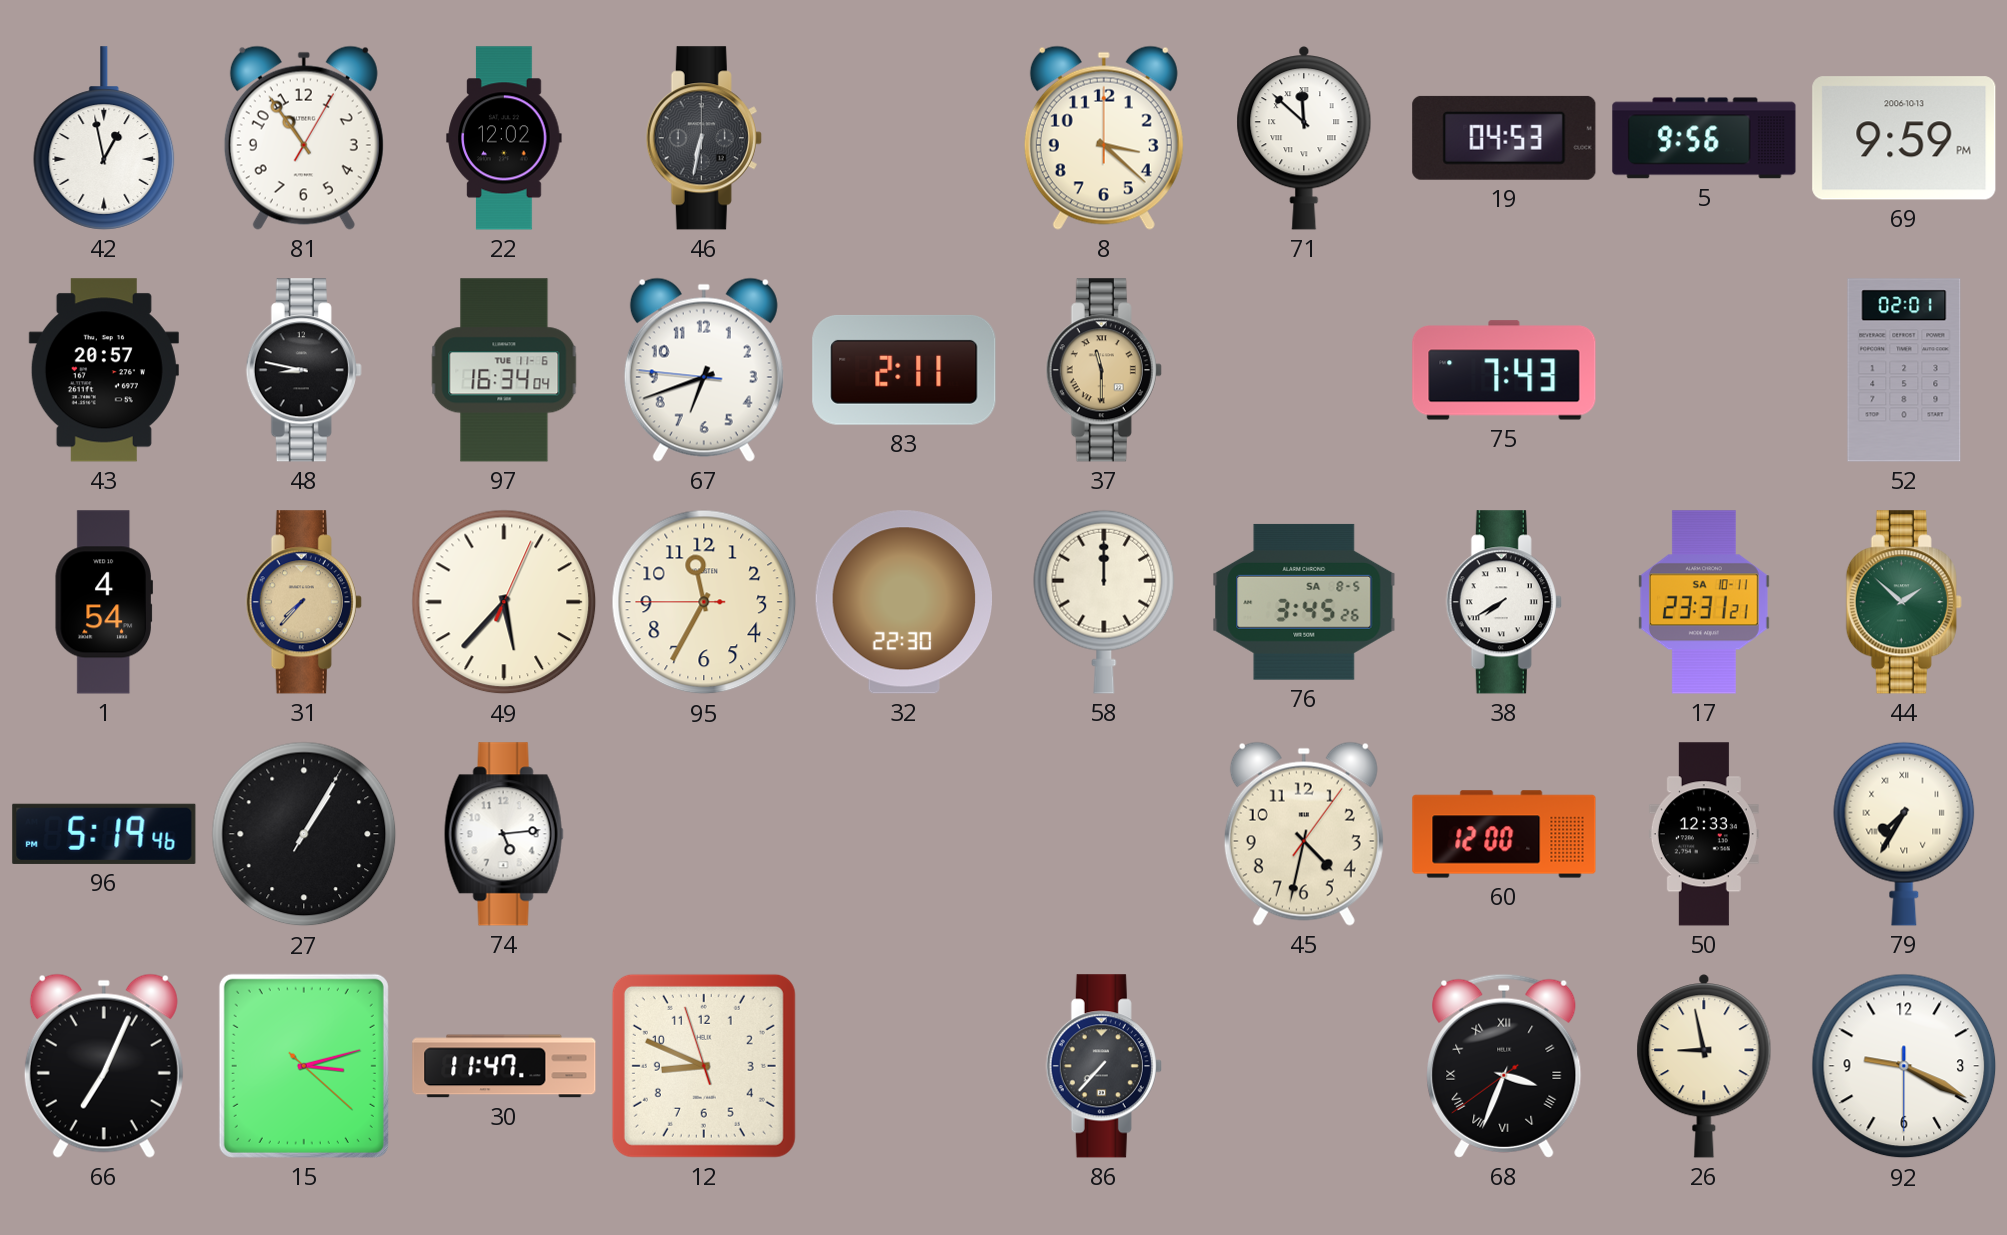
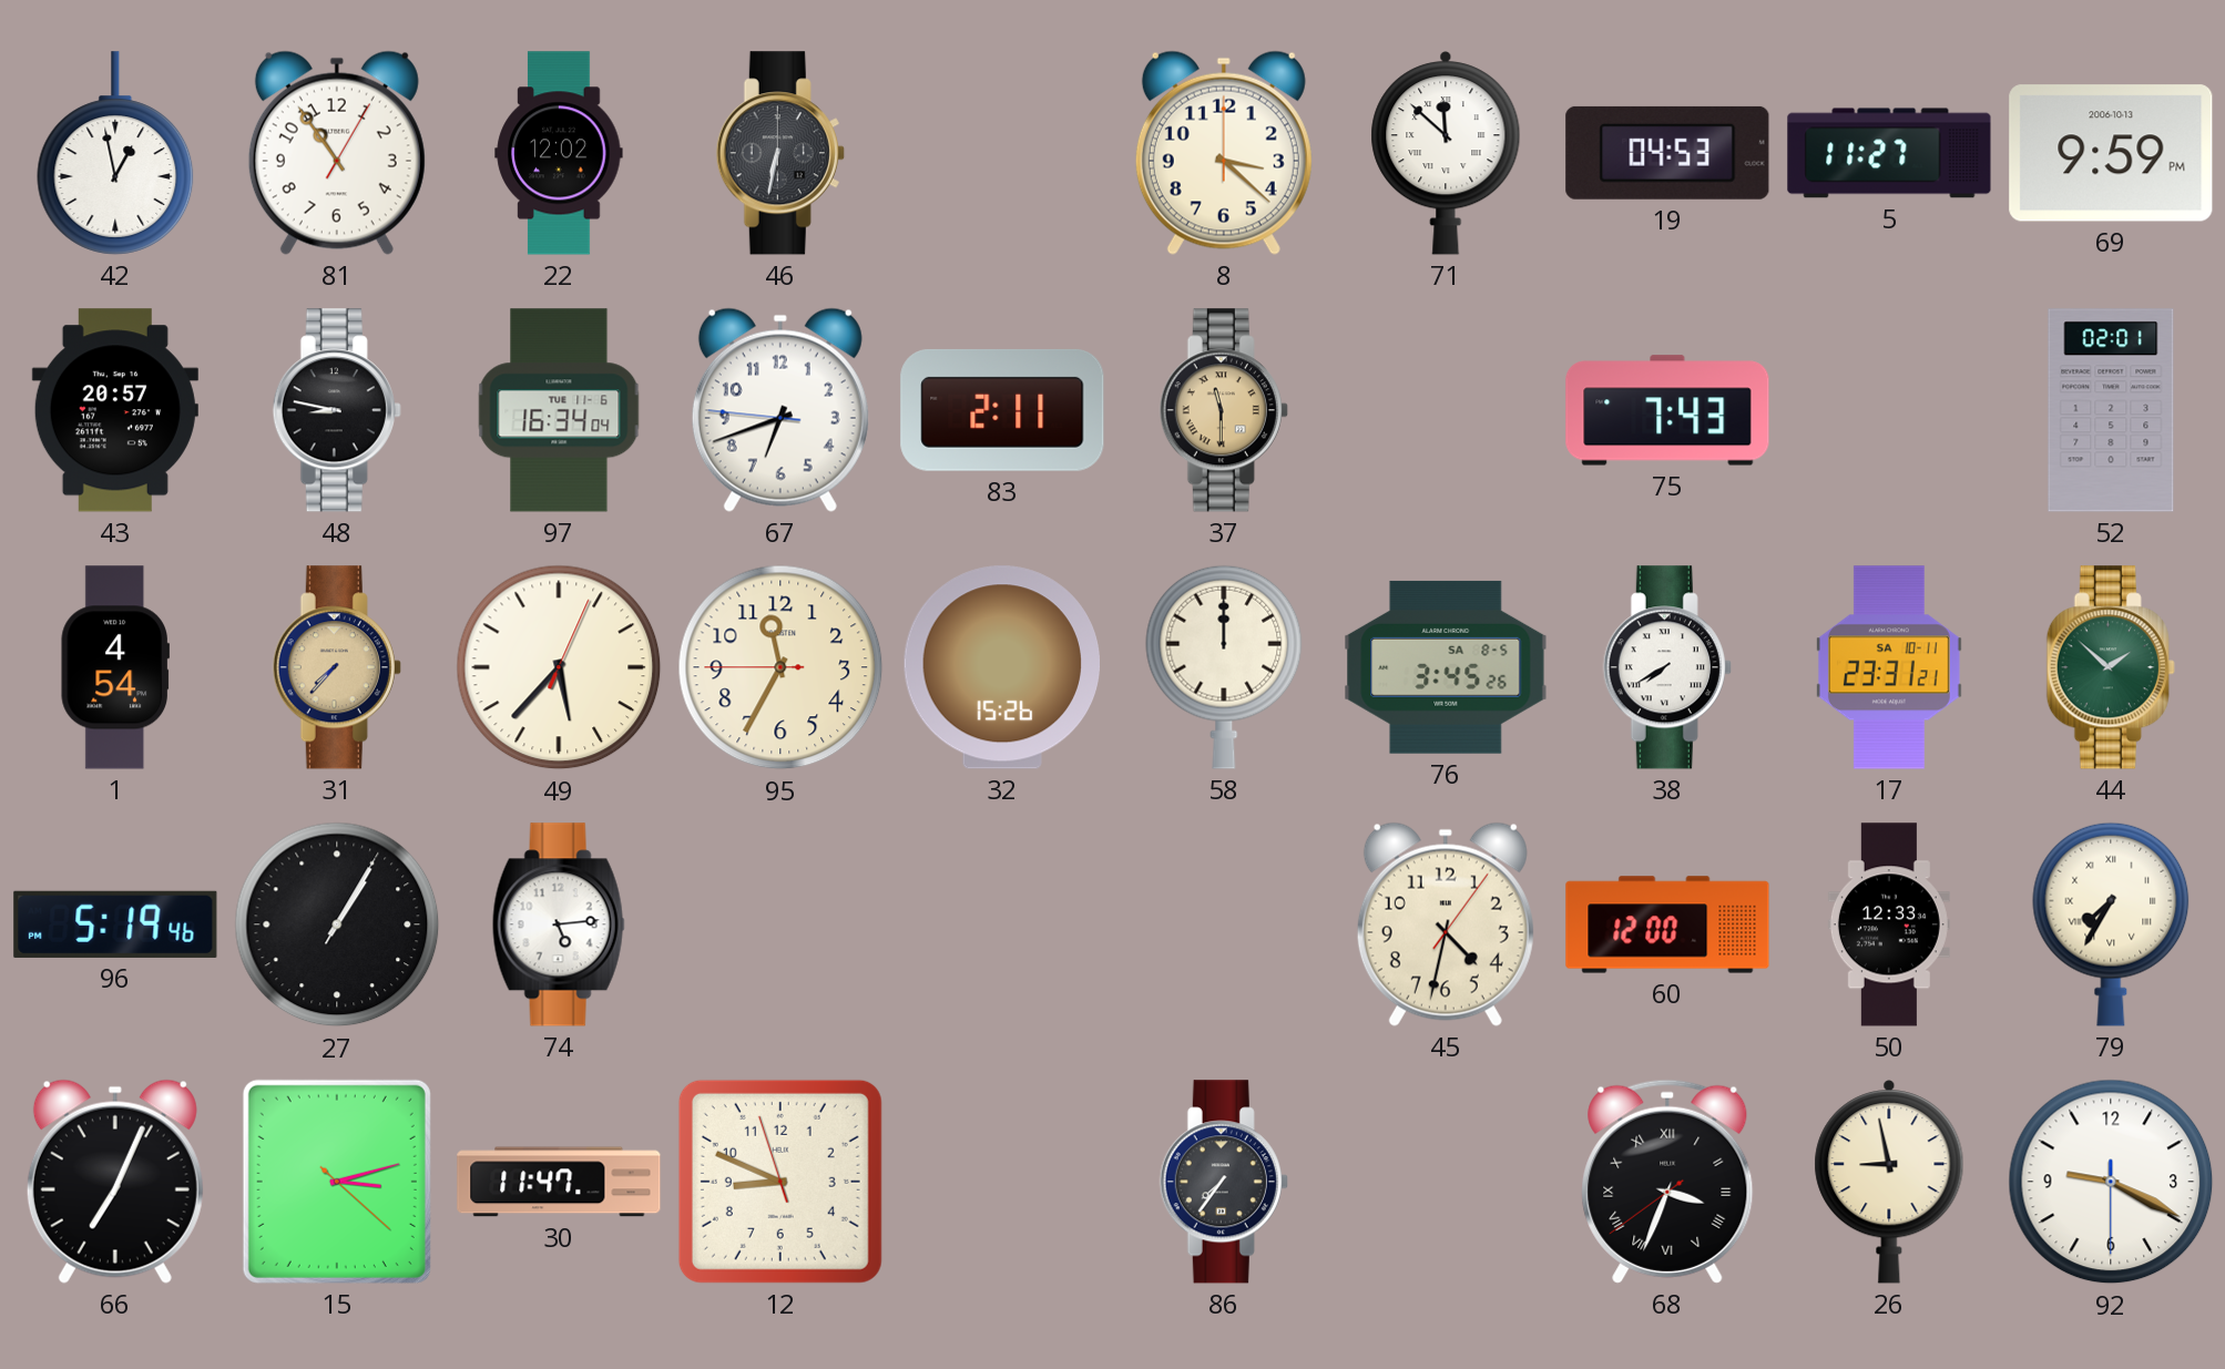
5: 9:56 -> 11:27
32: 22:30 -> 15:26
86: 7:37 -> 7:36
